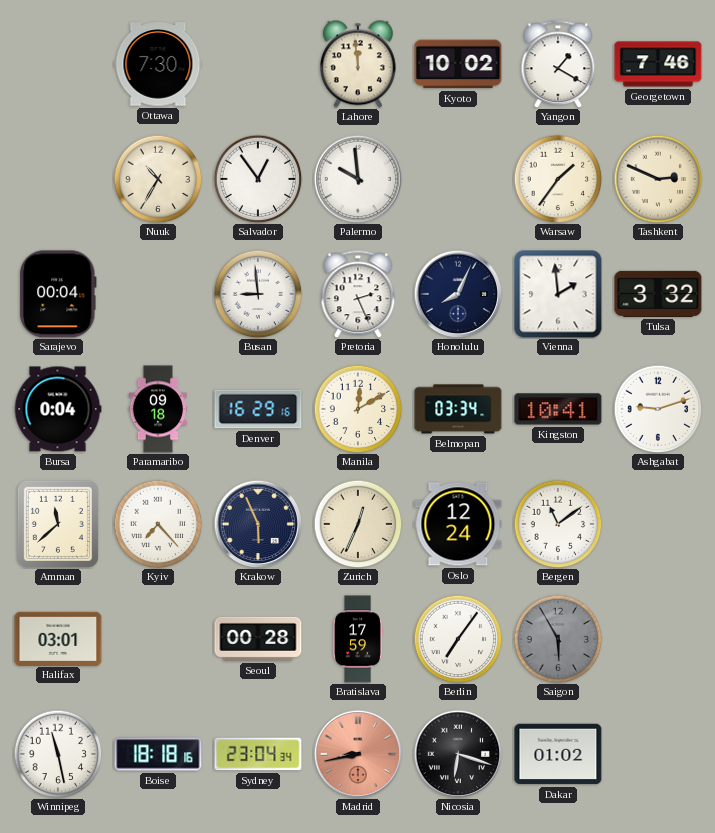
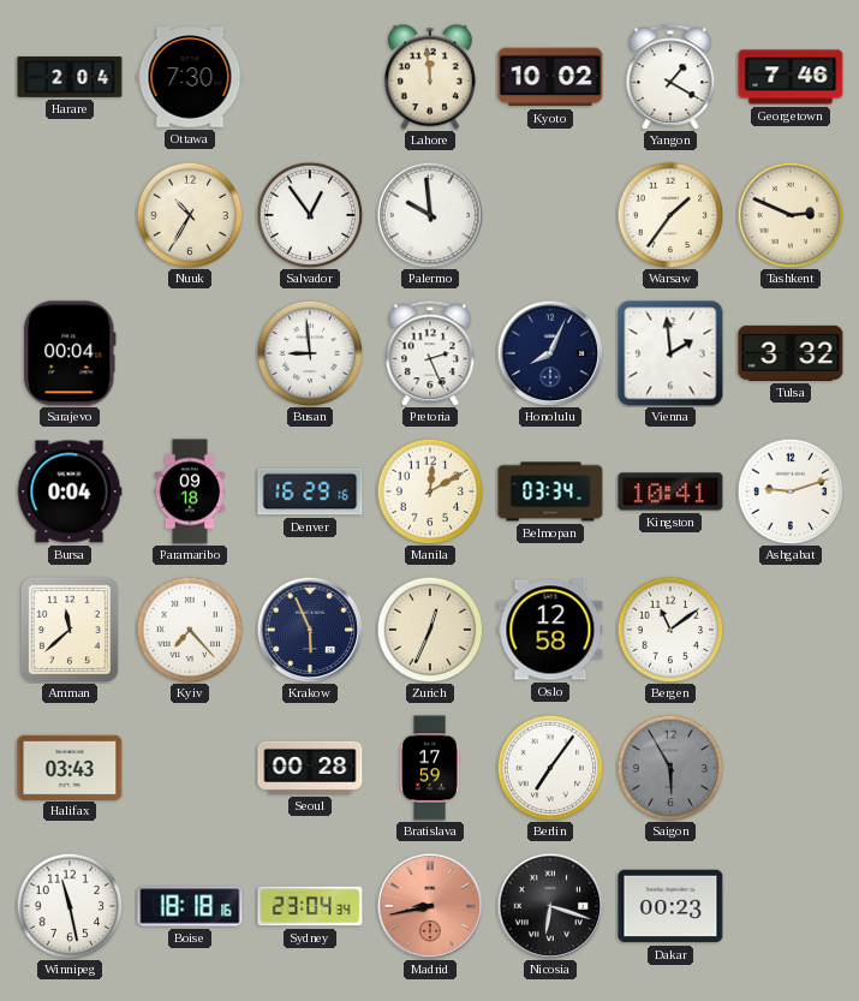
Harare: none -> 2:04
Oslo: 12:24 -> 12:58
Halifax: 03:01 -> 03:43
Dakar: 01:02 -> 00:23
